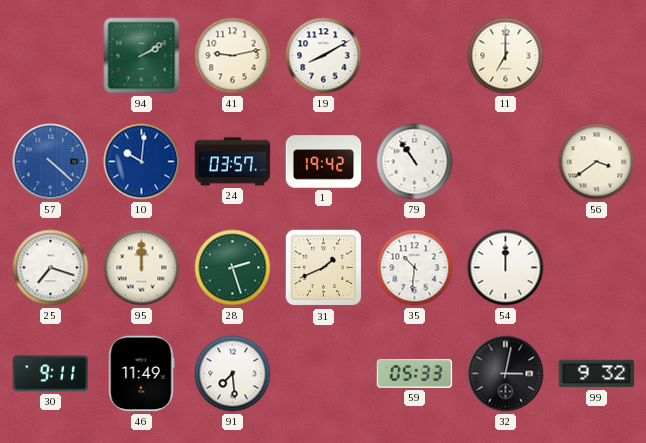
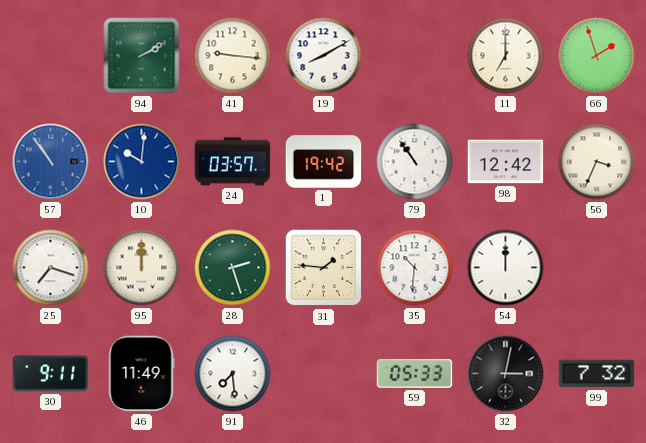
41: 9:13 -> 9:16
66: none -> 1:57
57: 4:22 -> 10:54
98: none -> 12:42
56: 3:39 -> 3:34
31: 1:41 -> 1:46
99: 9:32 -> 7:32
